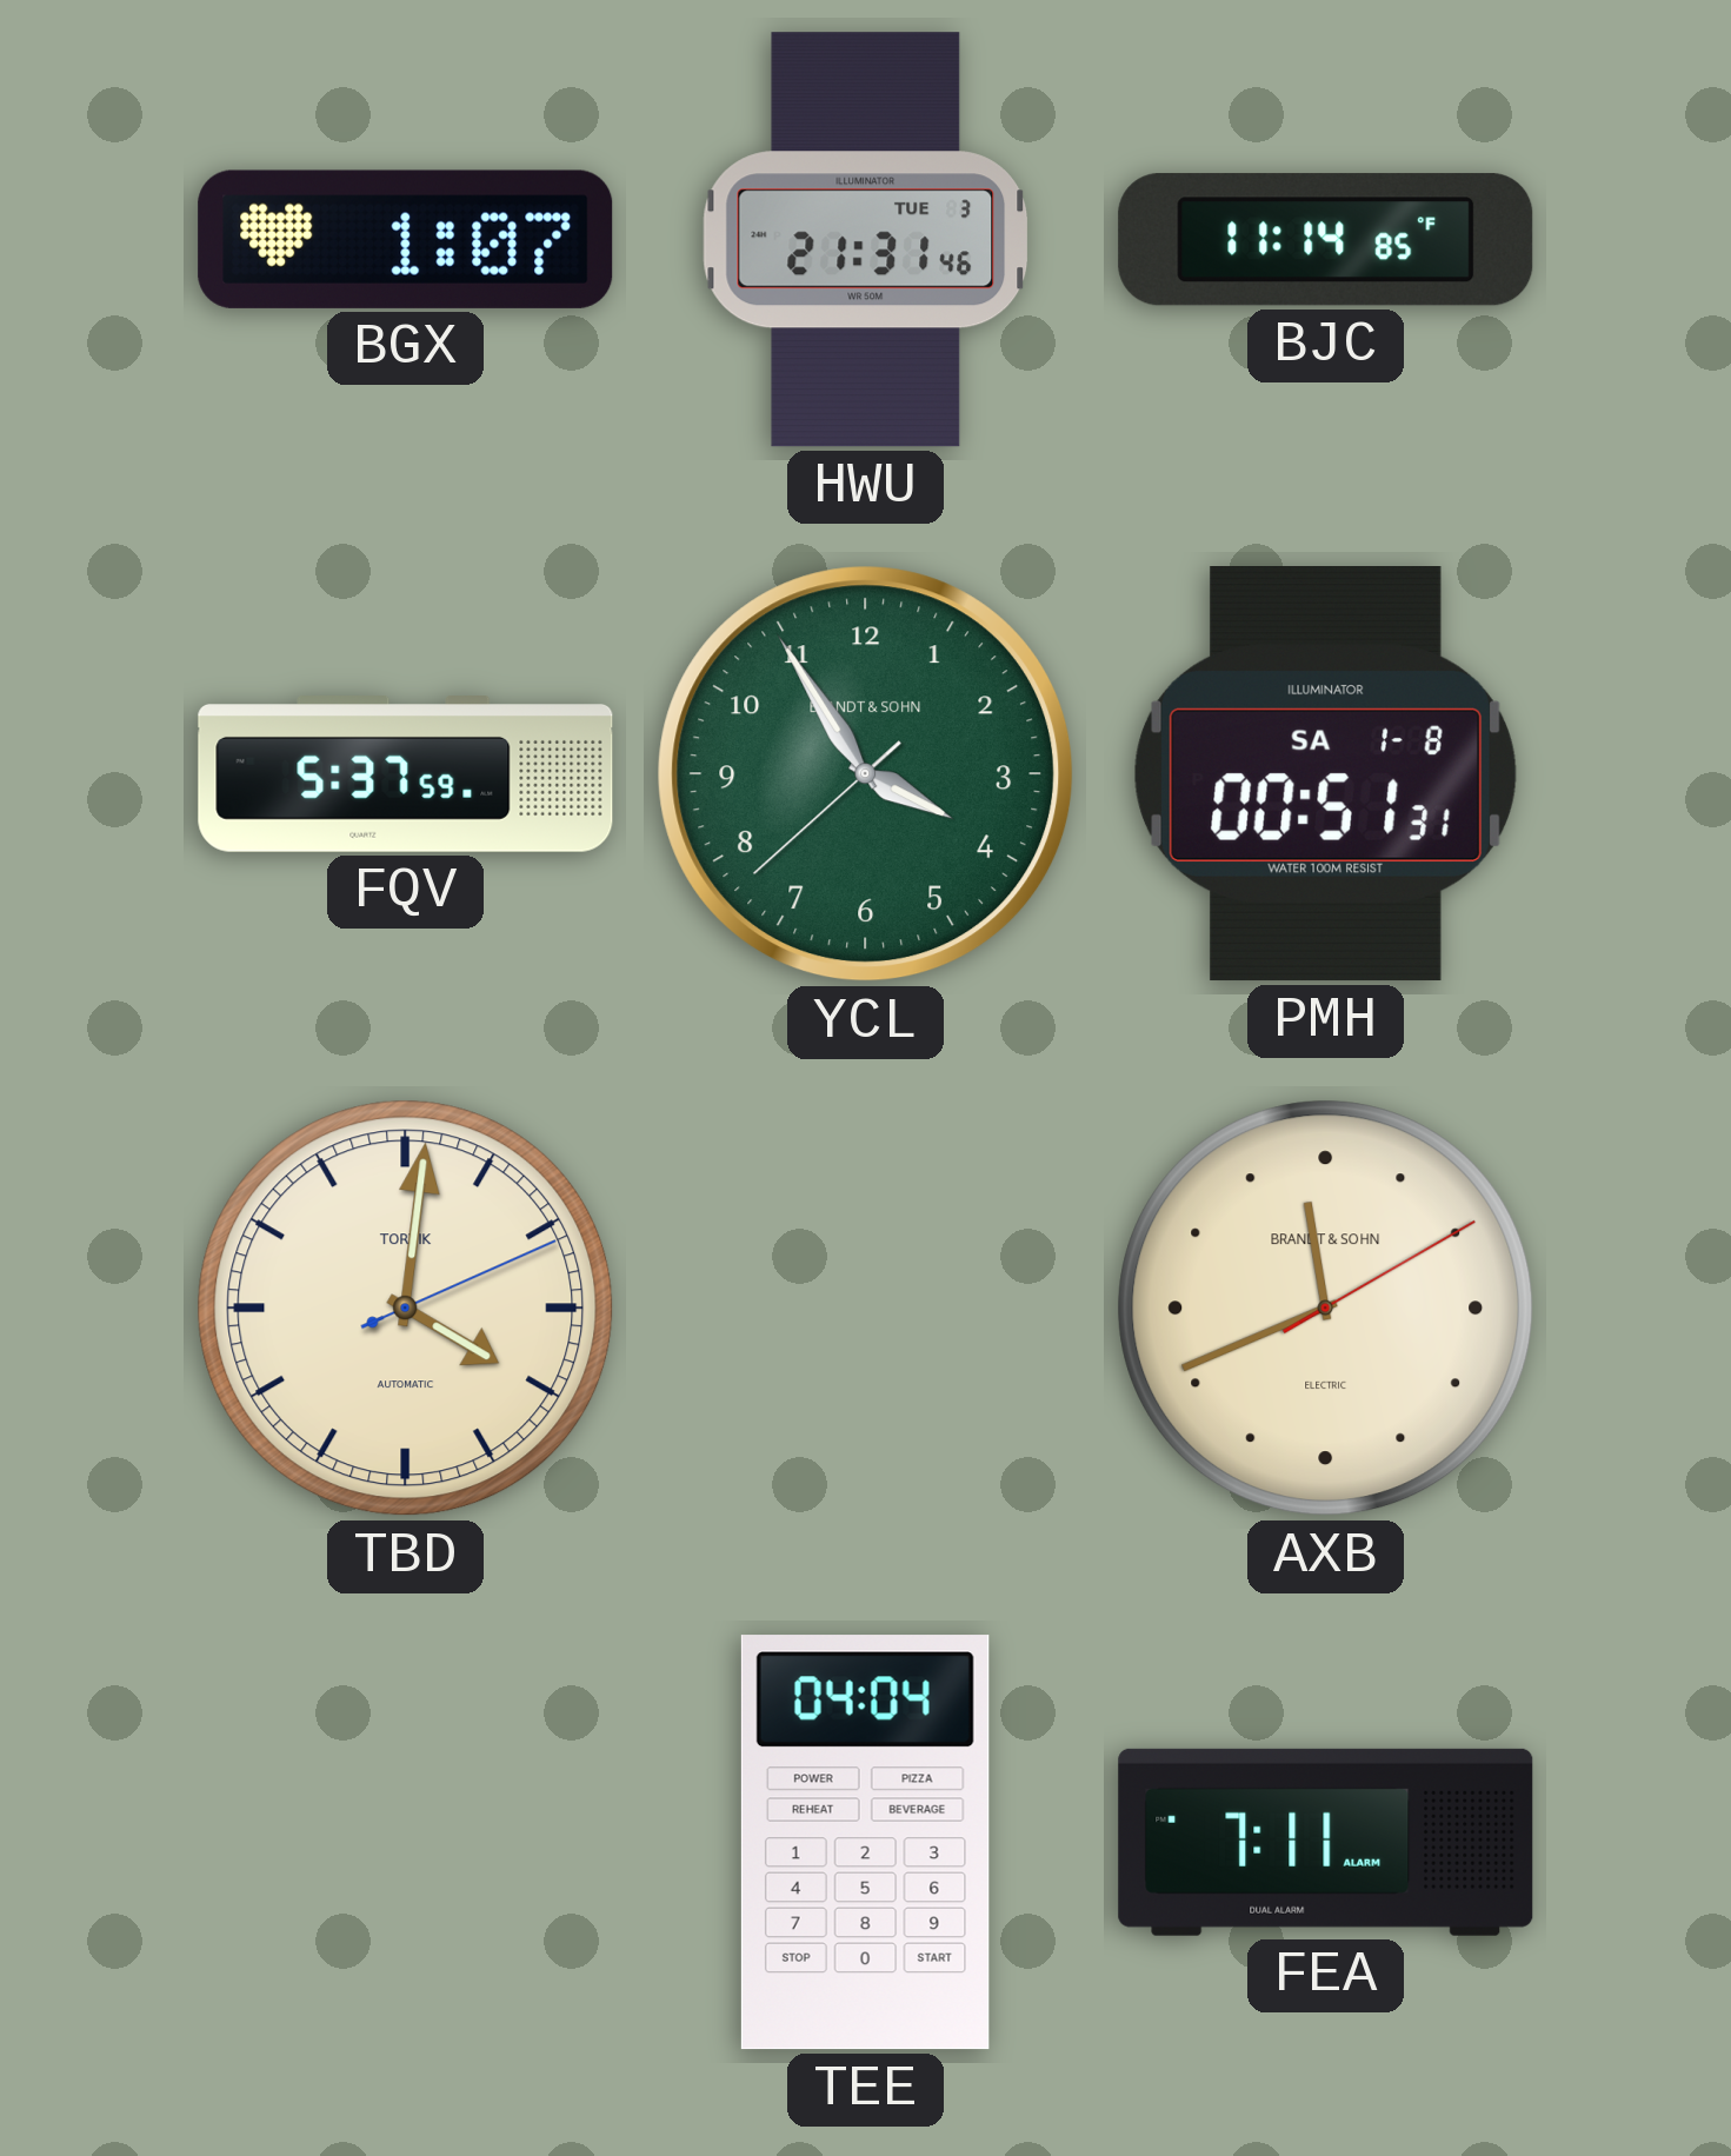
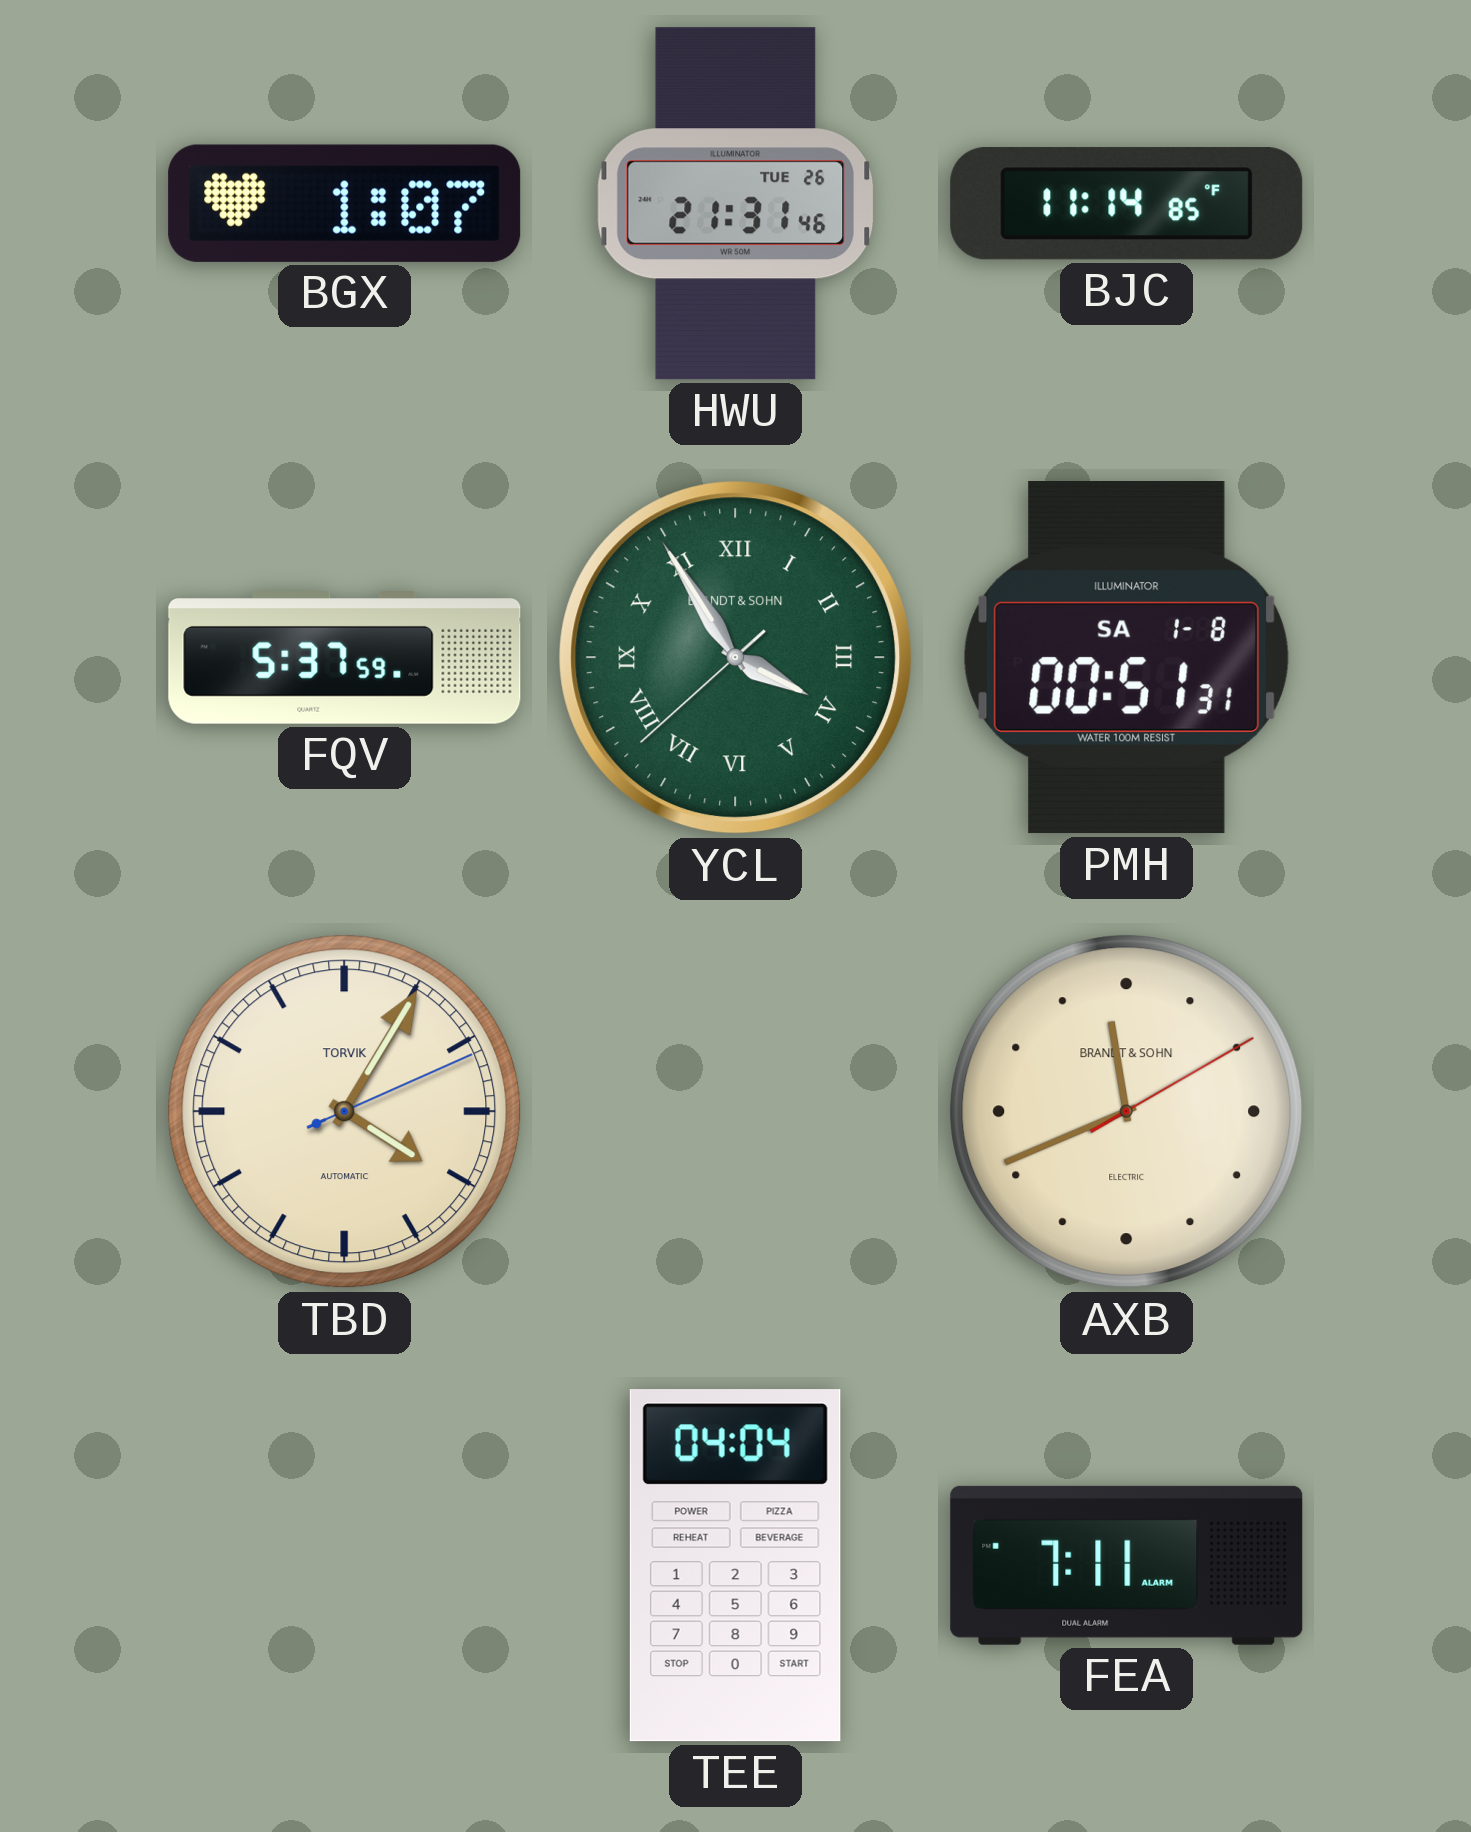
HWU date: TUE 3 -> TUE 26
YCL numerals: Arabic -> Roman
TBD: 4:01 -> 4:05
